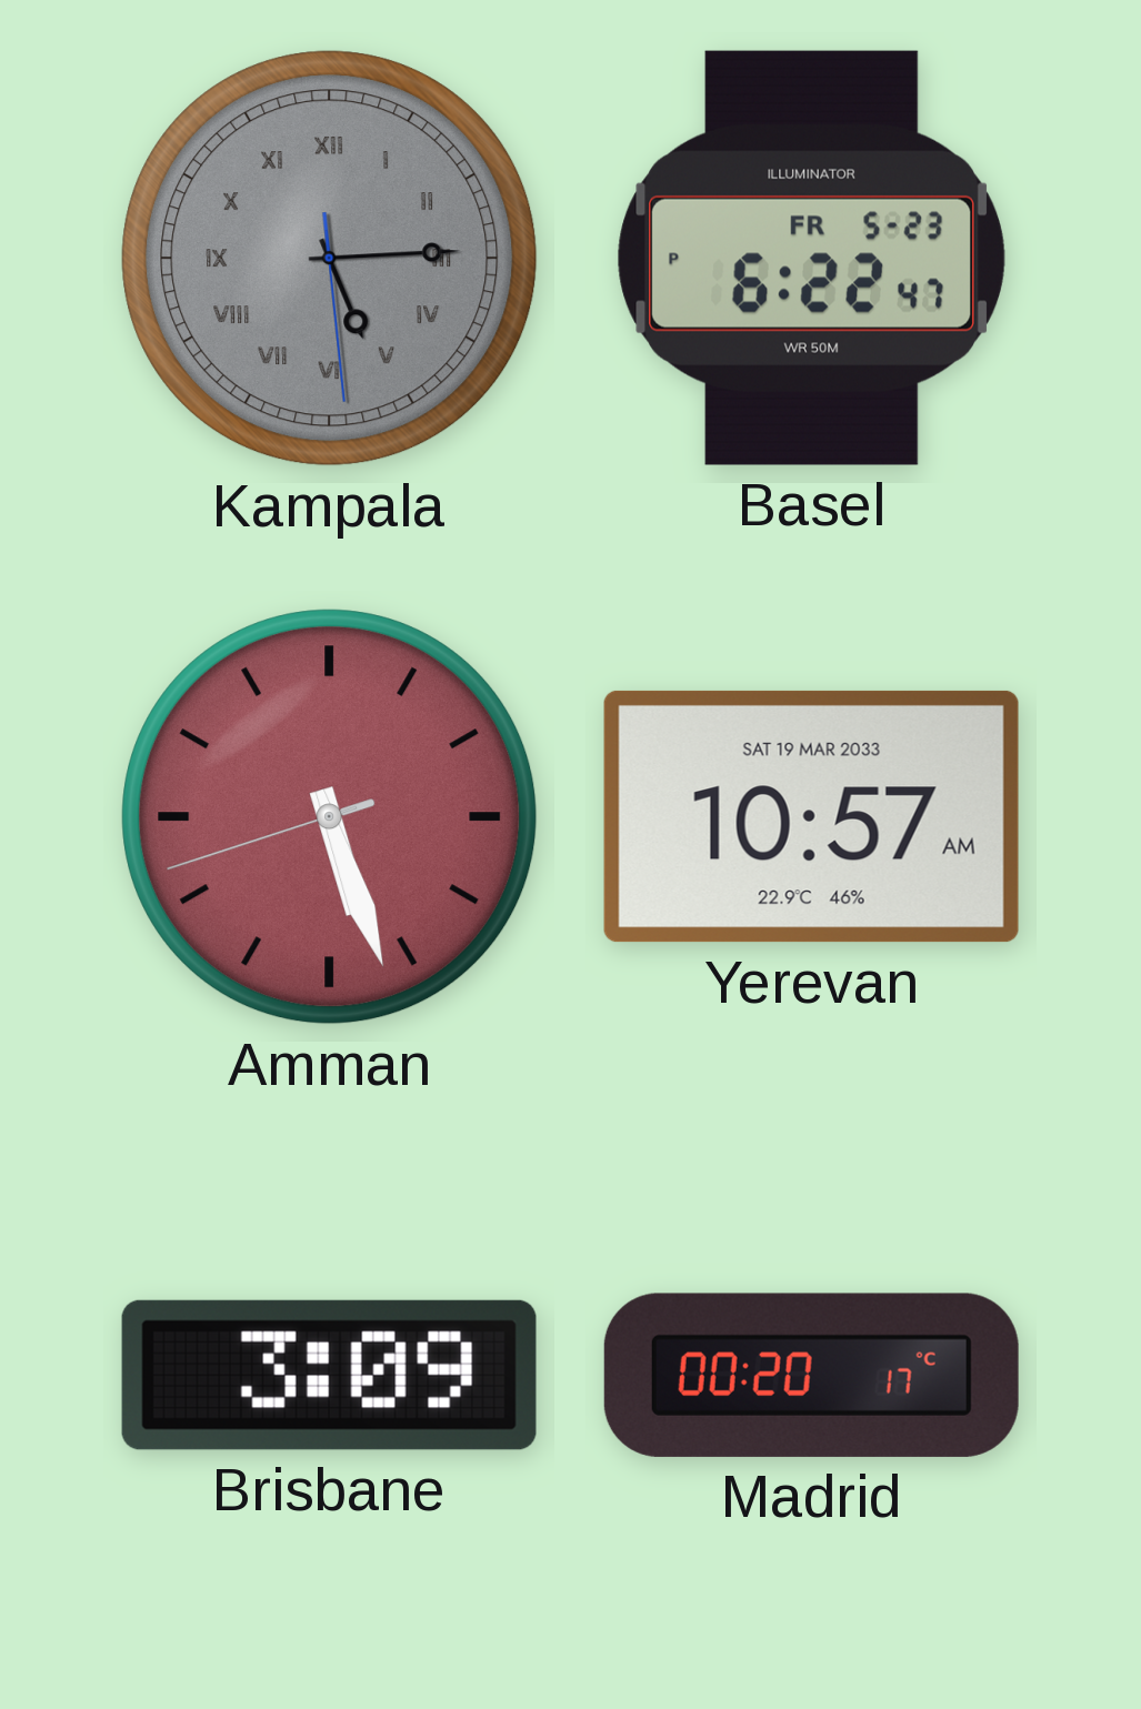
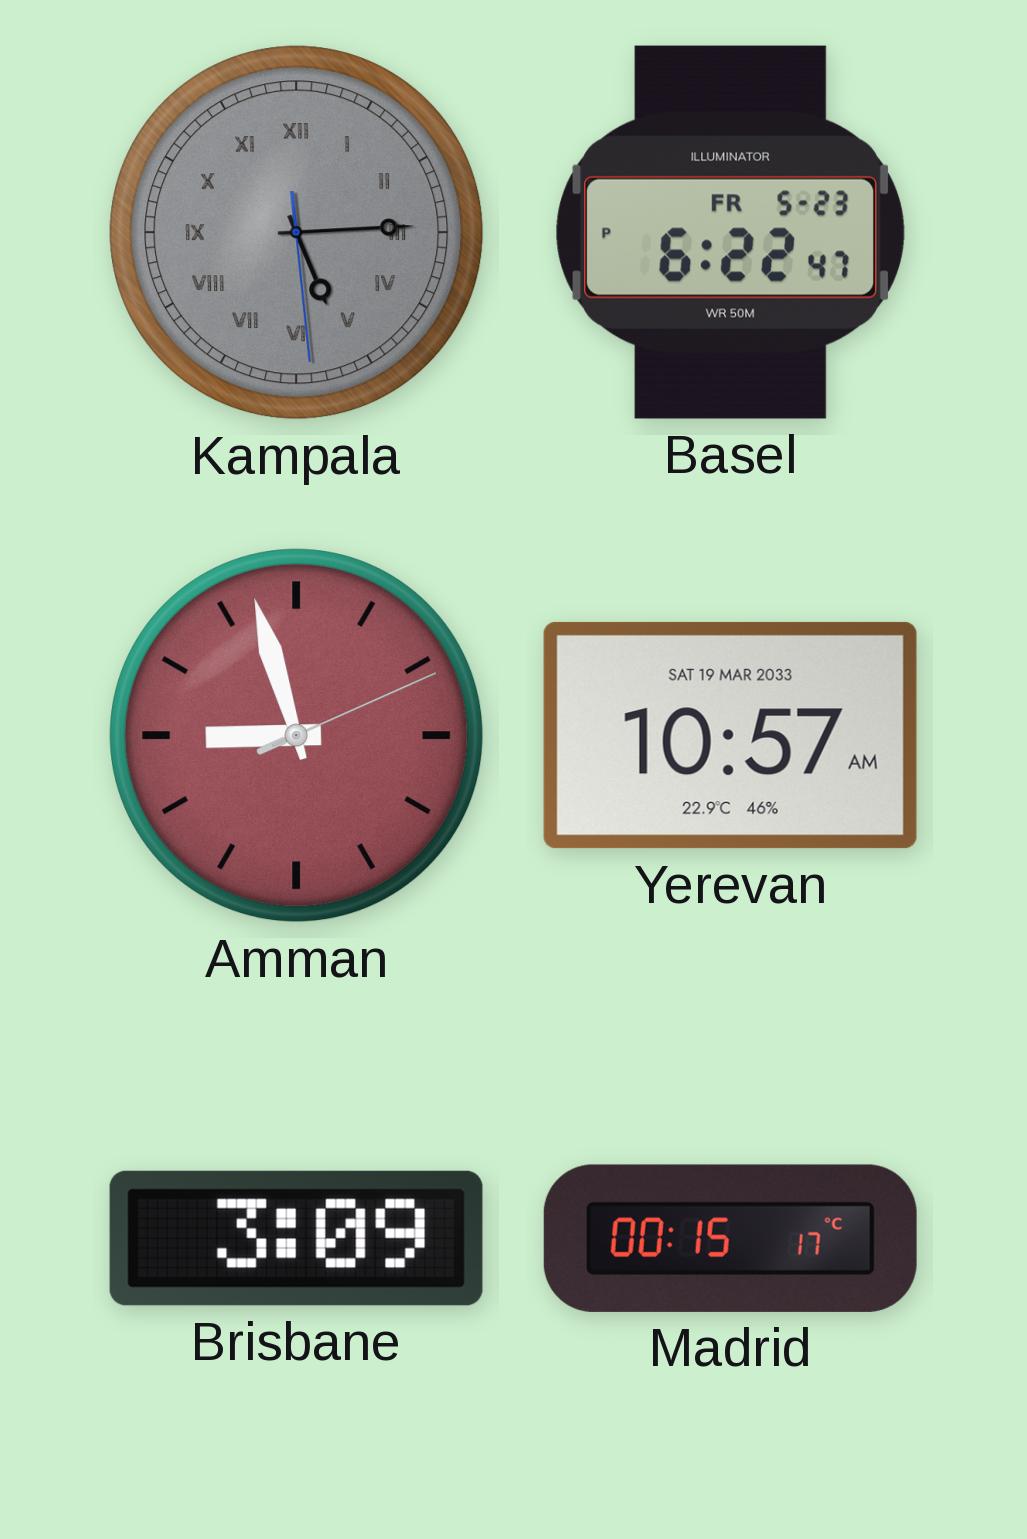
Amman: 5:26 -> 8:57
Madrid: 00:20 -> 00:15
